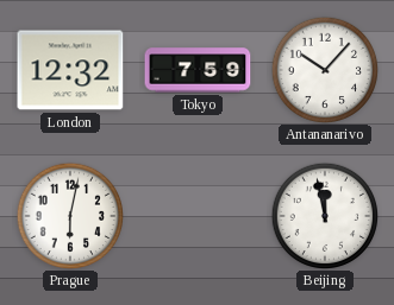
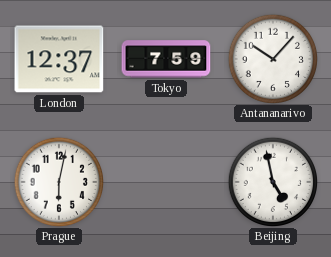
London: 12:32 -> 12:37
Beijing: 11:58 -> 4:58
